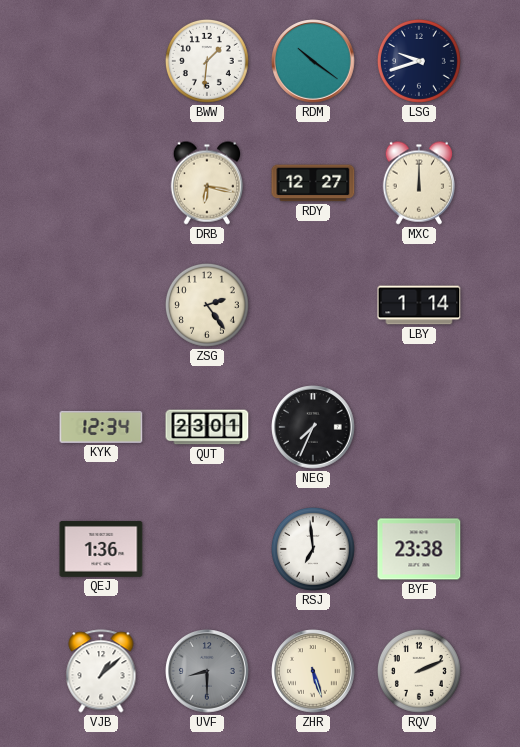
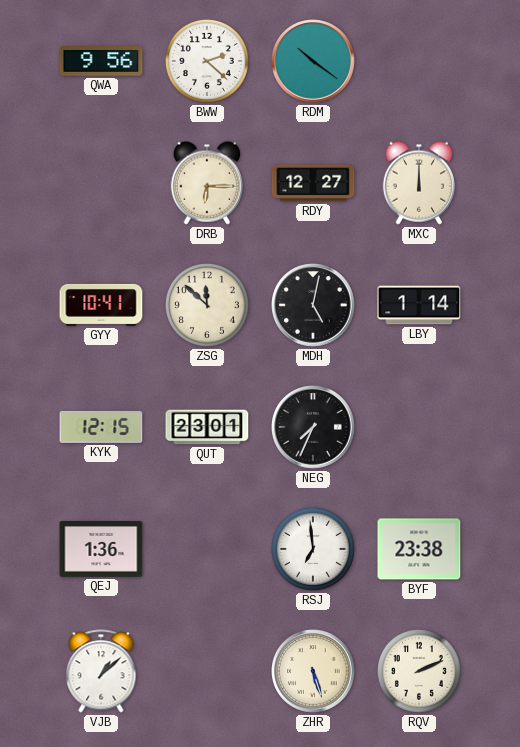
QWA: none -> 9:56
BWW: 1:31 -> 2:22
LSG: 9:42 -> none
DRB: 6:17 -> 6:15
GYY: none -> 10:41
ZSG: 2:24 -> 11:52
MDH: none -> 5:02
KYK: 12:34 -> 12:15
UVF: 8:30 -> none
